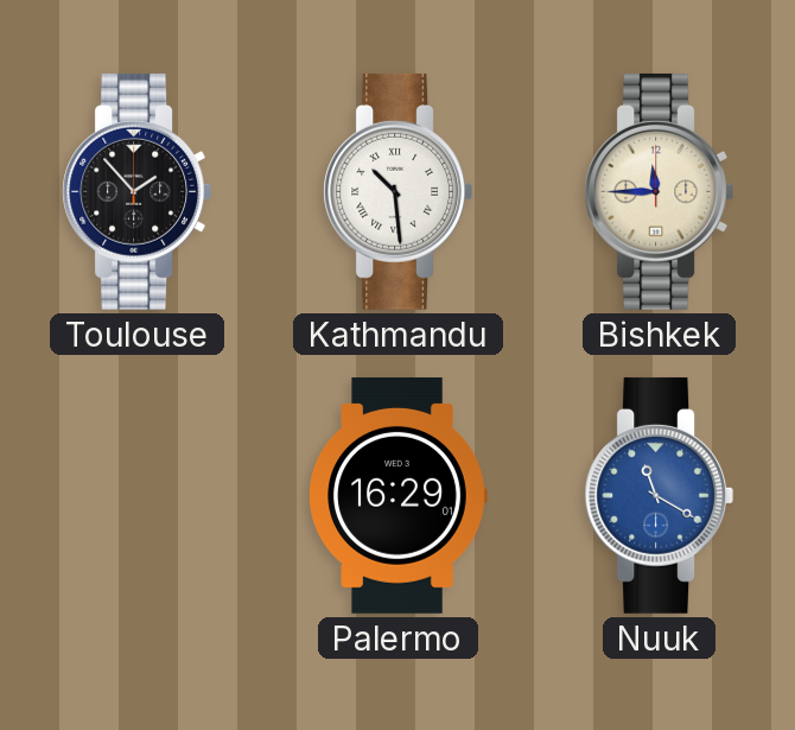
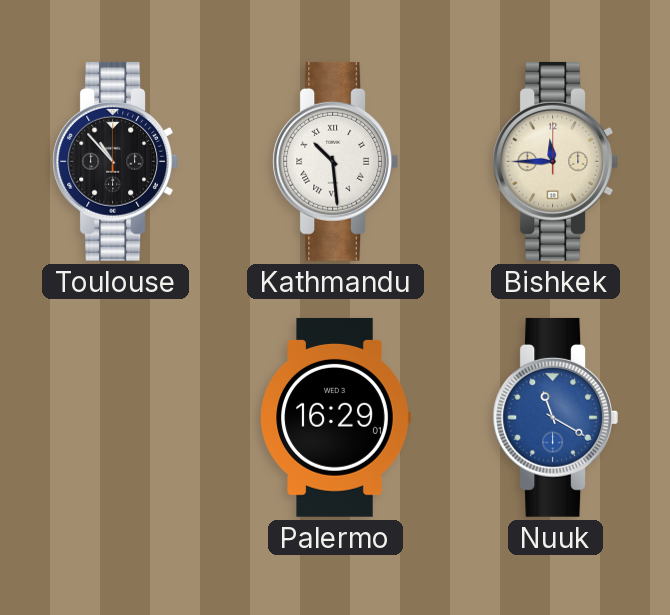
Toulouse: 1:53 -> 10:53
